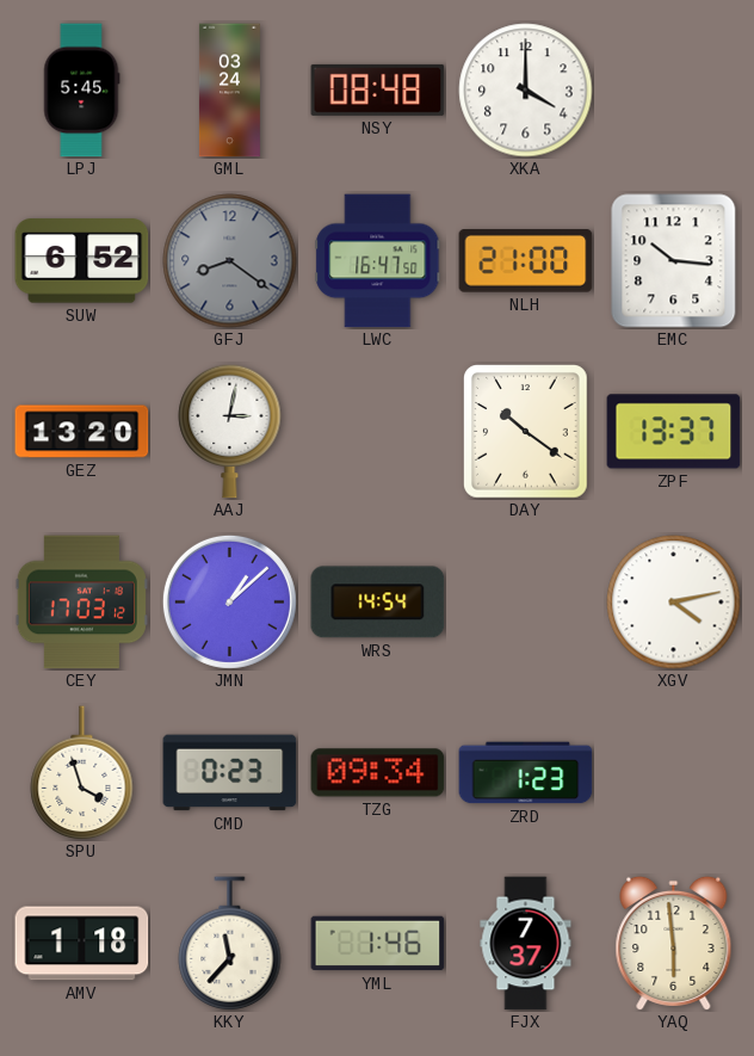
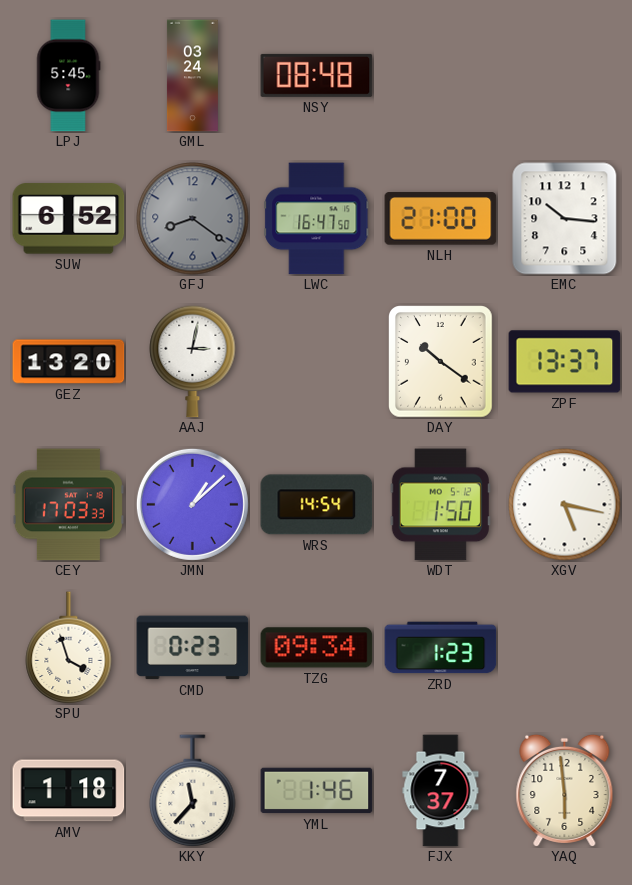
XKA: 4:00 -> none
CEY: 17:03:12 -> 17:03:33
WDT: none -> 1:50
XGV: 4:13 -> 5:17
